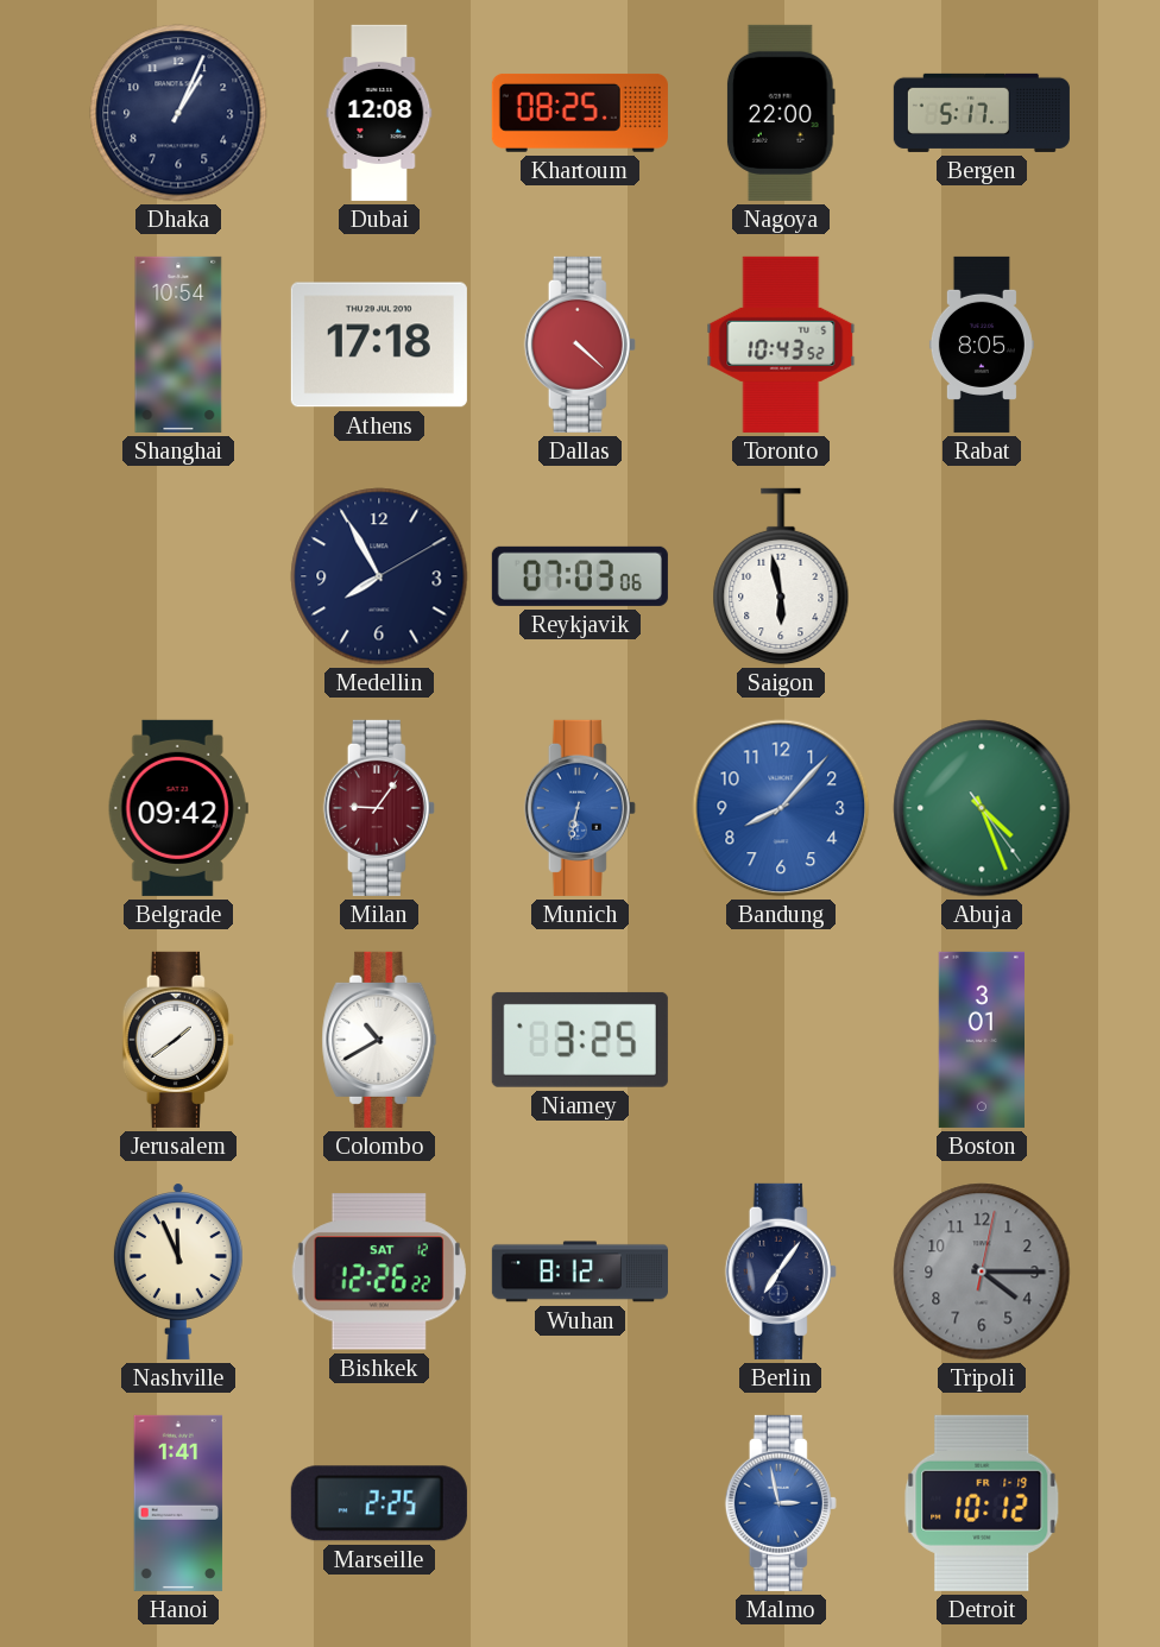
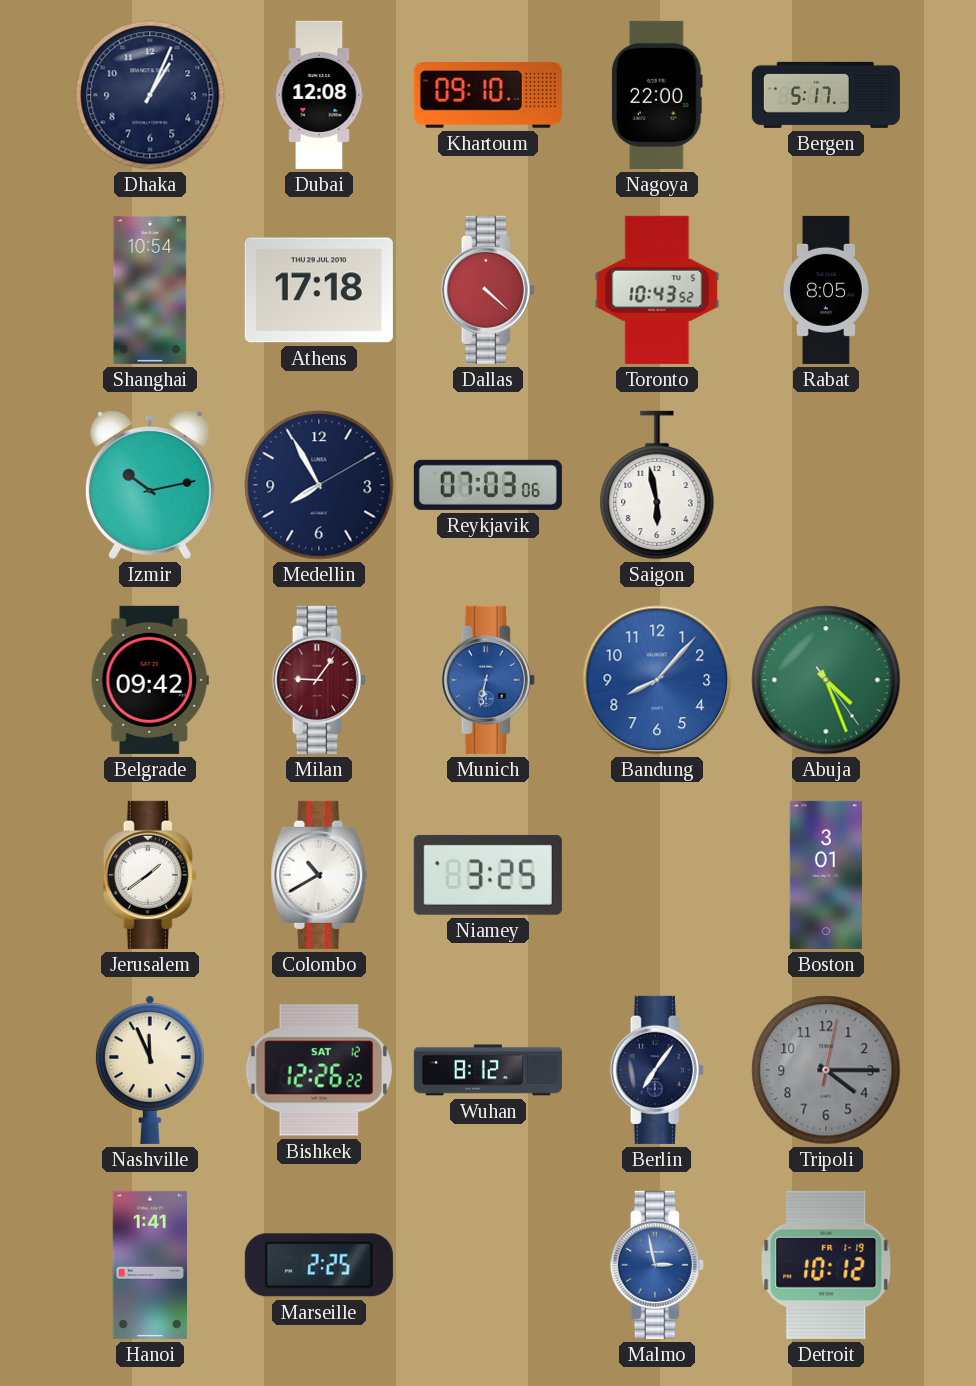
Khartoum: 08:25 -> 09:10
Izmir: none -> 10:13
